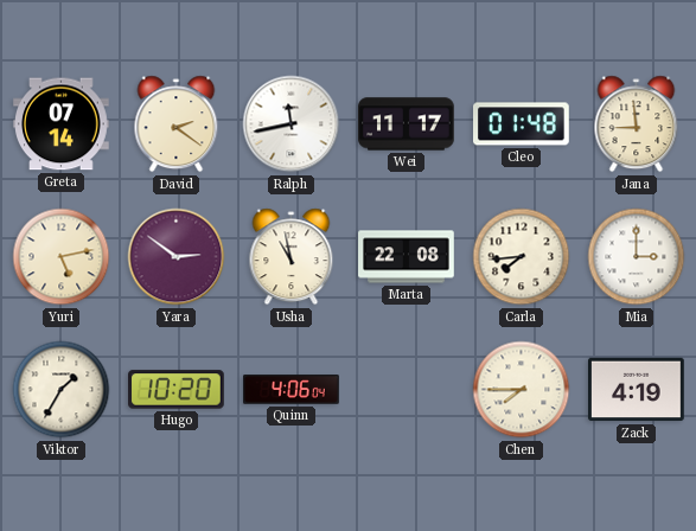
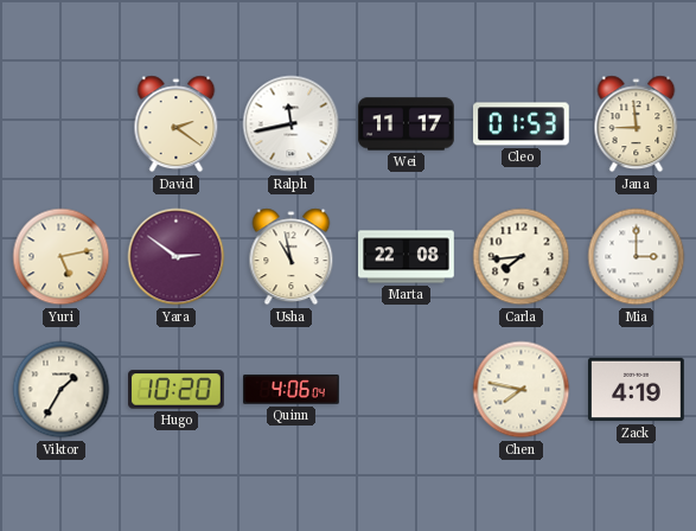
Greta: 07:14 -> none
Cleo: 01:48 -> 01:53
Chen: 7:45 -> 7:47
